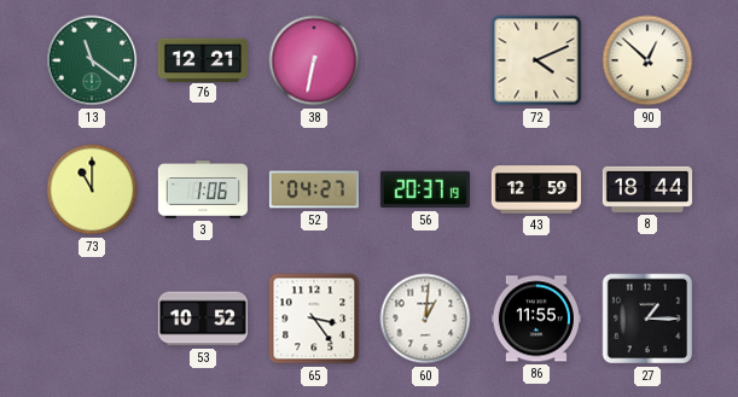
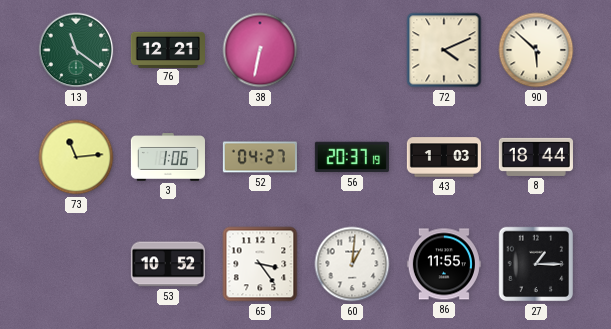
90: 12:52 -> 5:52
73: 11:00 -> 11:14
43: 12:59 -> 1:03
